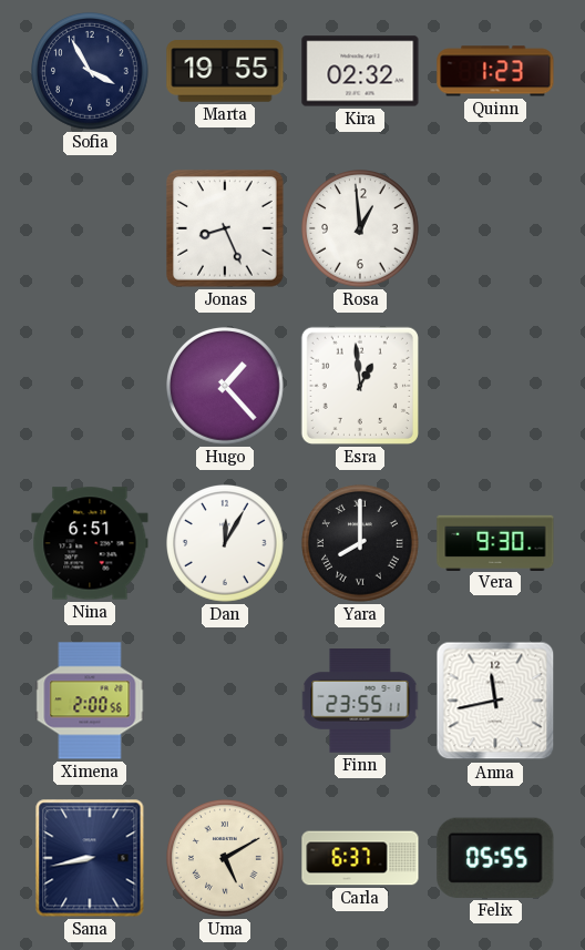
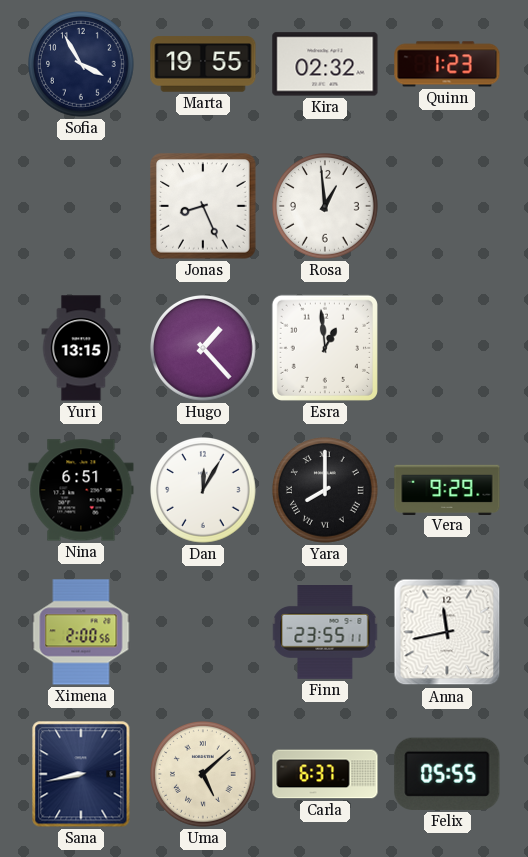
Yuri: none -> 13:15
Vera: 9:30 -> 9:29
Uma: 5:10 -> 5:08
